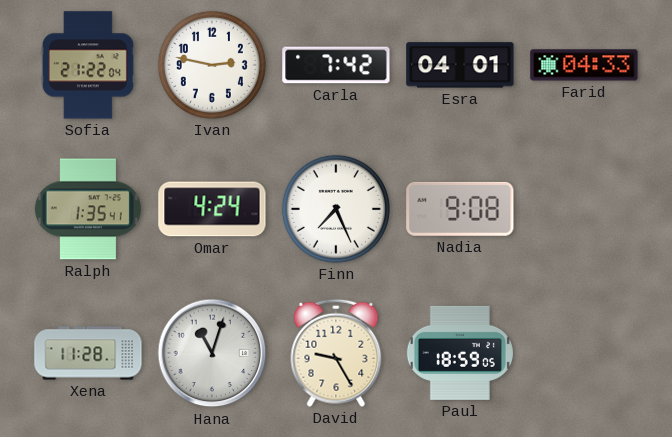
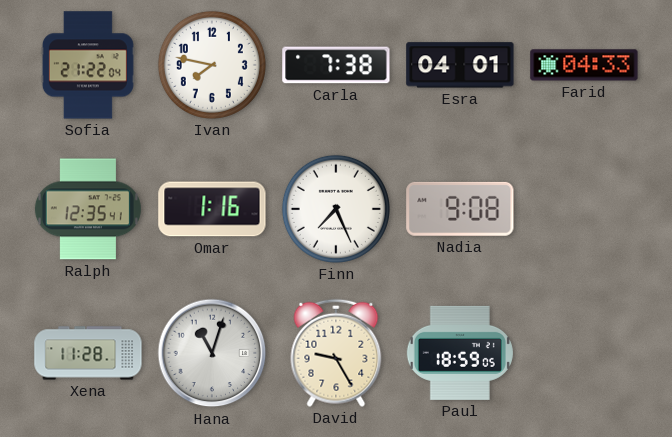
Ivan: 2:47 -> 7:47
Carla: 7:42 -> 7:38
Ralph: 1:35 -> 12:35
Omar: 4:24 -> 1:16
